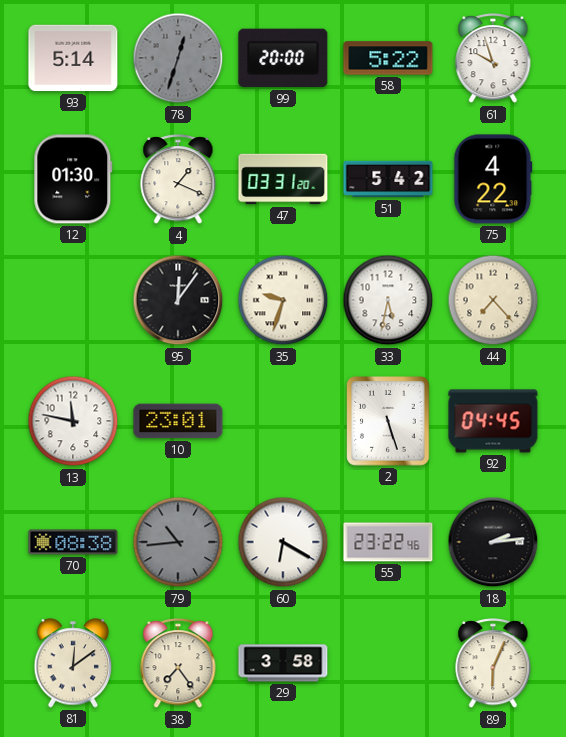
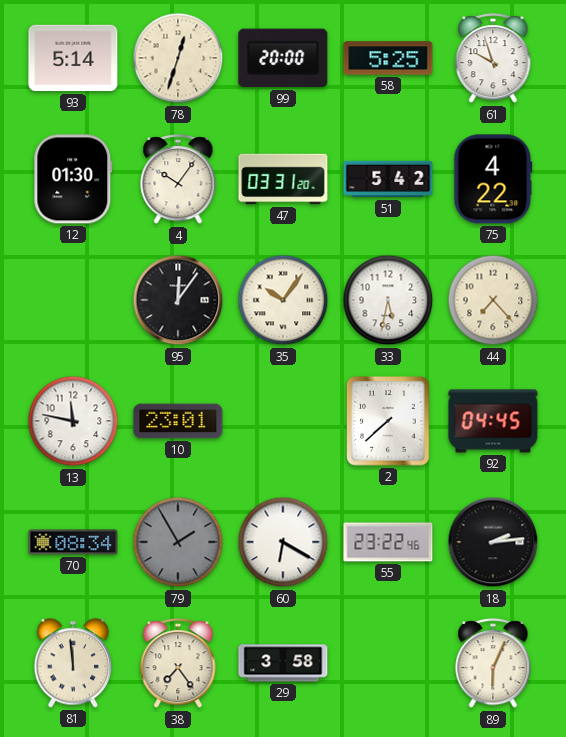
78 dial: grey -> cream
58: 5:22 -> 5:25
4: 1:19 -> 10:06
35: 9:33 -> 10:06
2: 5:27 -> 7:38
70: 08:38 -> 08:34
79: 10:44 -> 1:55
81: 12:09 -> 11:59
